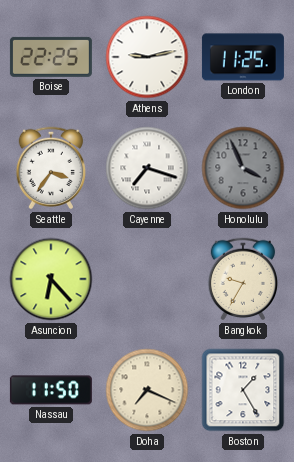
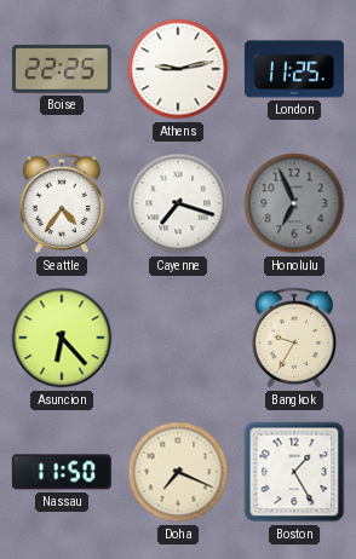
Seattle: 3:36 -> 4:36
Honolulu: 3:56 -> 6:56
